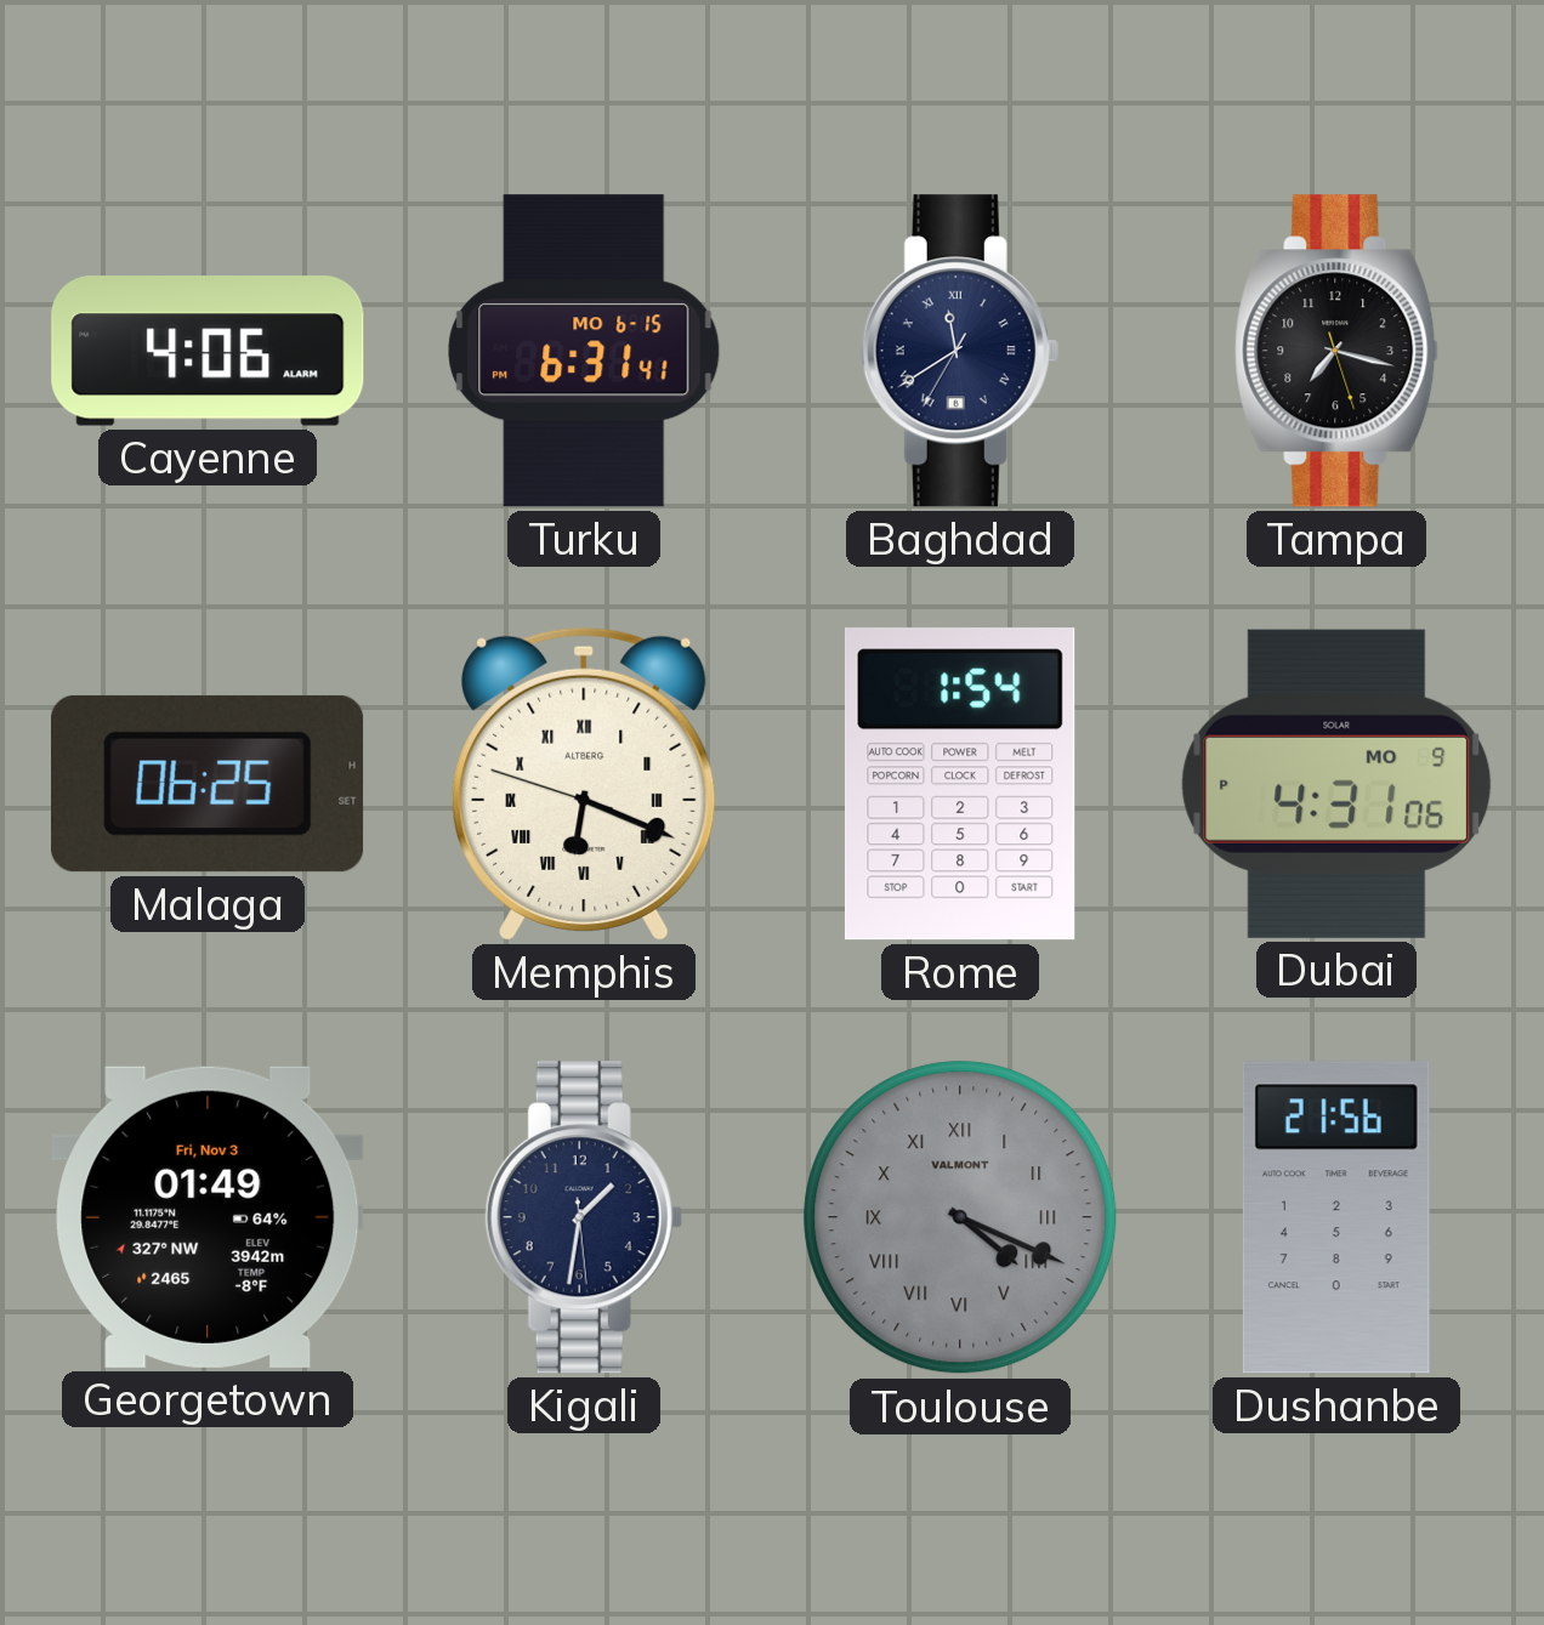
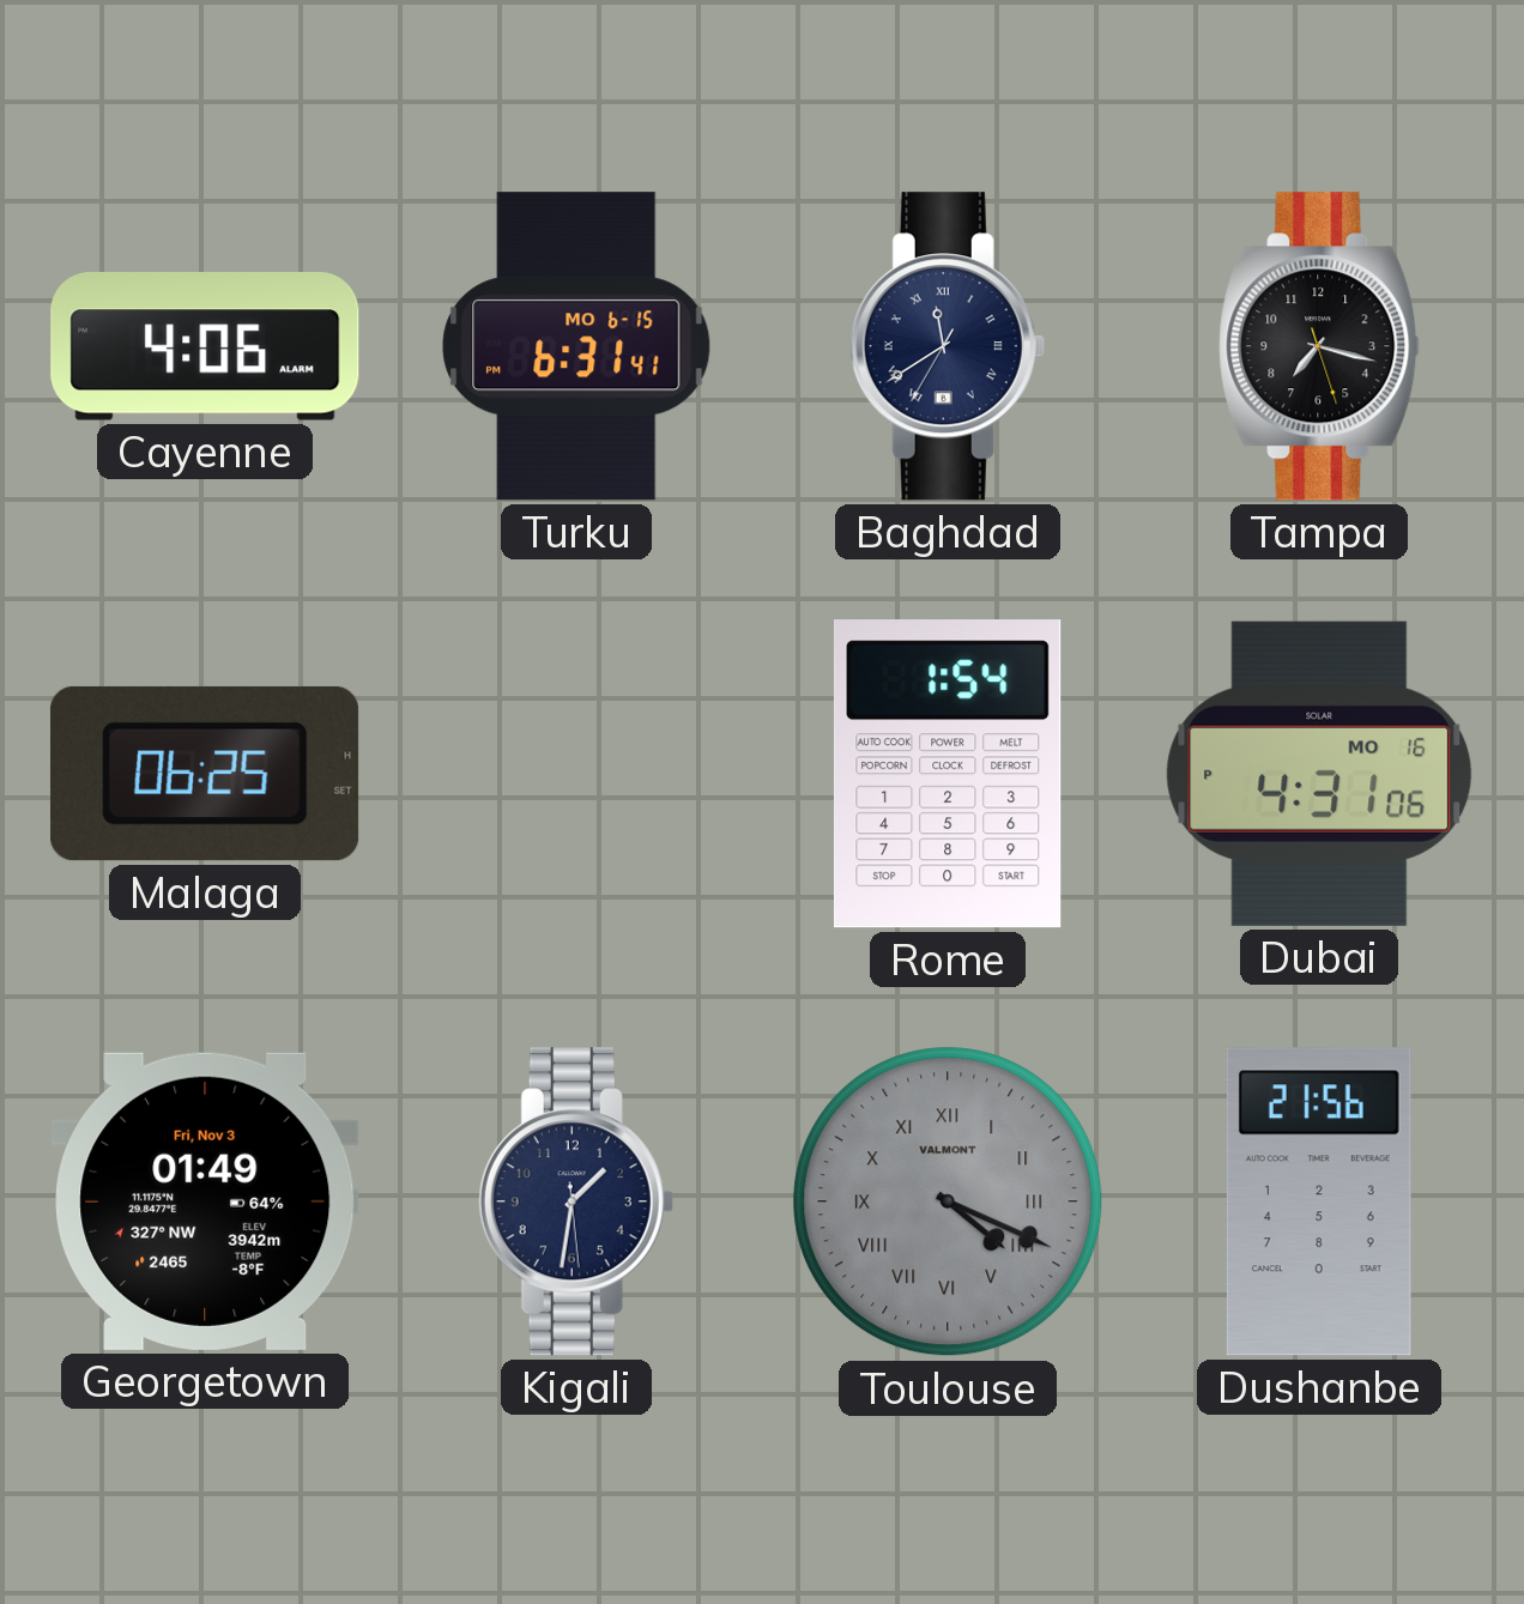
Memphis: 6:18 -> none
Dubai date: MO 9 -> MO 16
